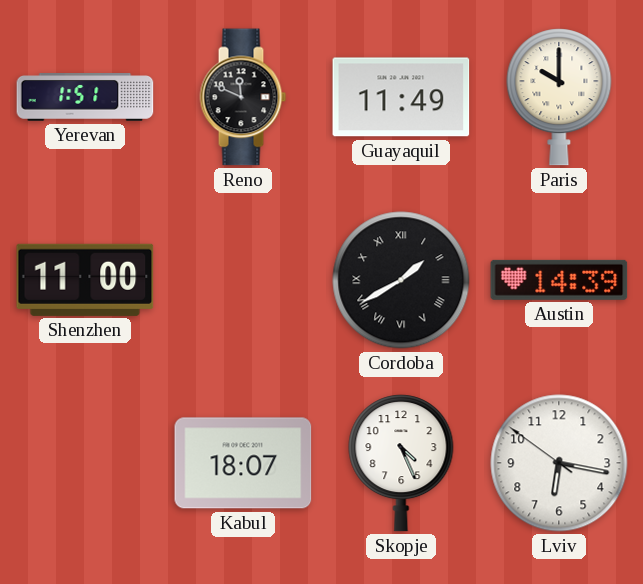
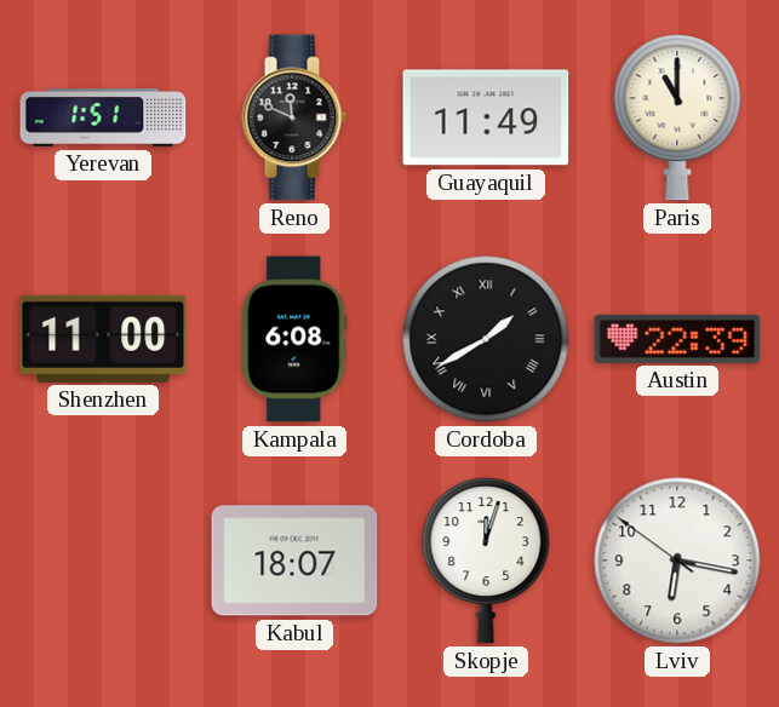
Paris: 10:00 -> 11:00
Kampala: none -> 6:08
Austin: 14:39 -> 22:39
Skopje: 4:26 -> 12:03
